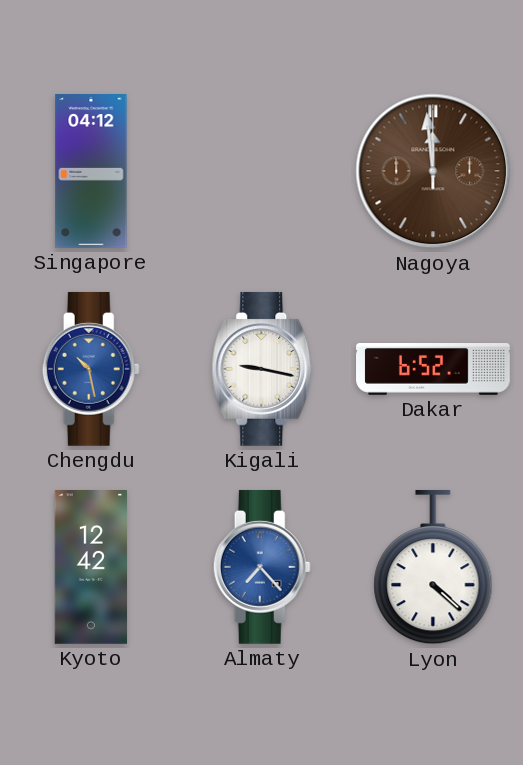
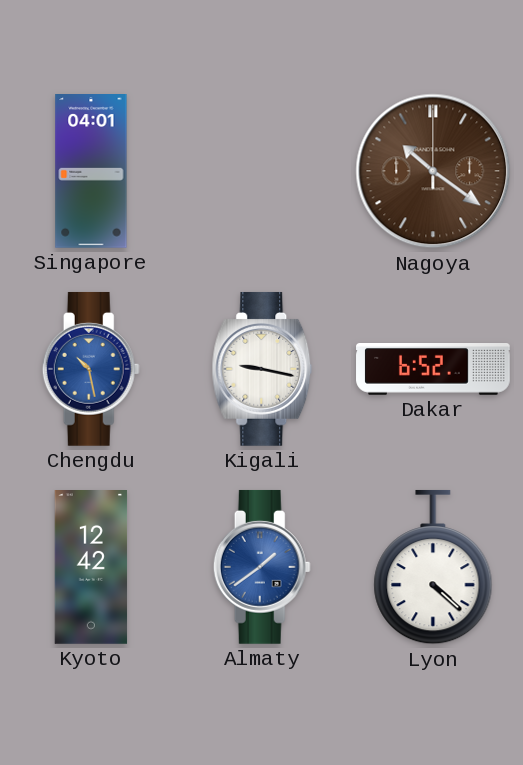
Singapore: 04:12 -> 04:01
Nagoya: 11:59 -> 10:21
Almaty: 7:23 -> 1:39
